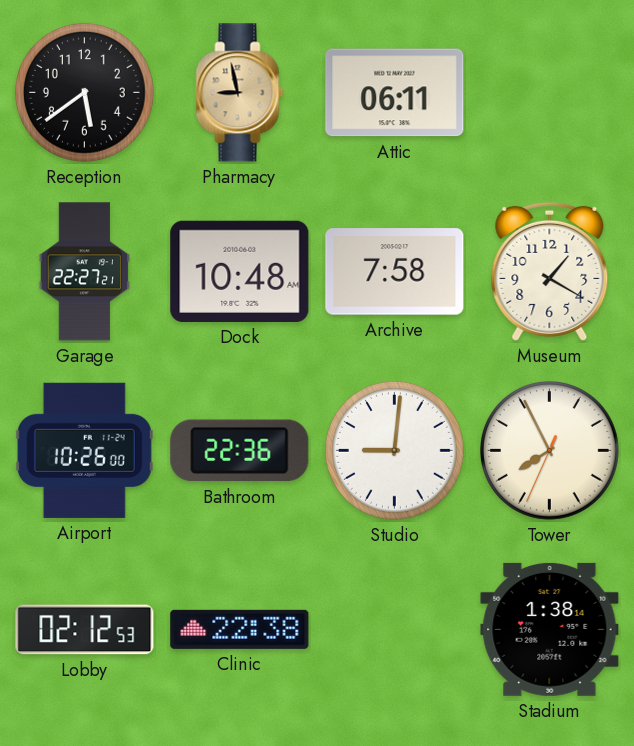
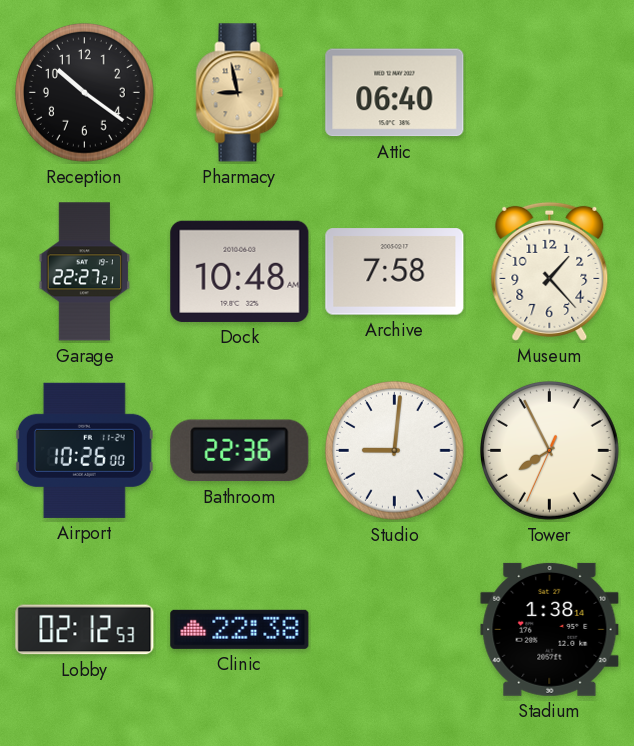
Reception: 5:39 -> 10:21
Attic: 06:11 -> 06:40
Museum: 1:20 -> 1:23
